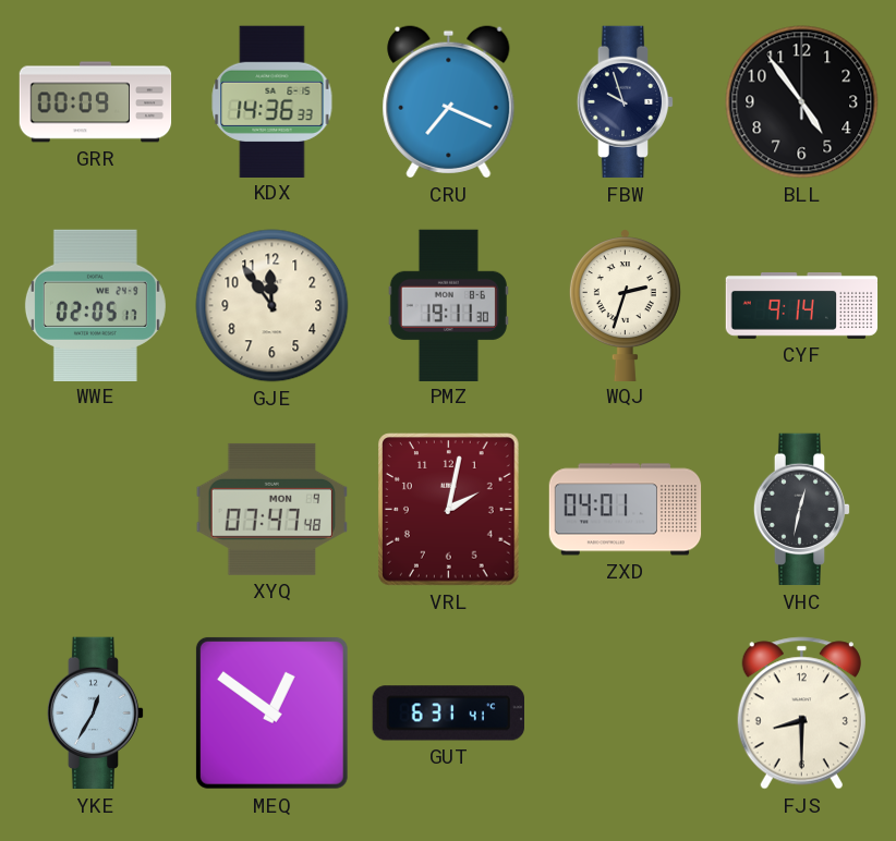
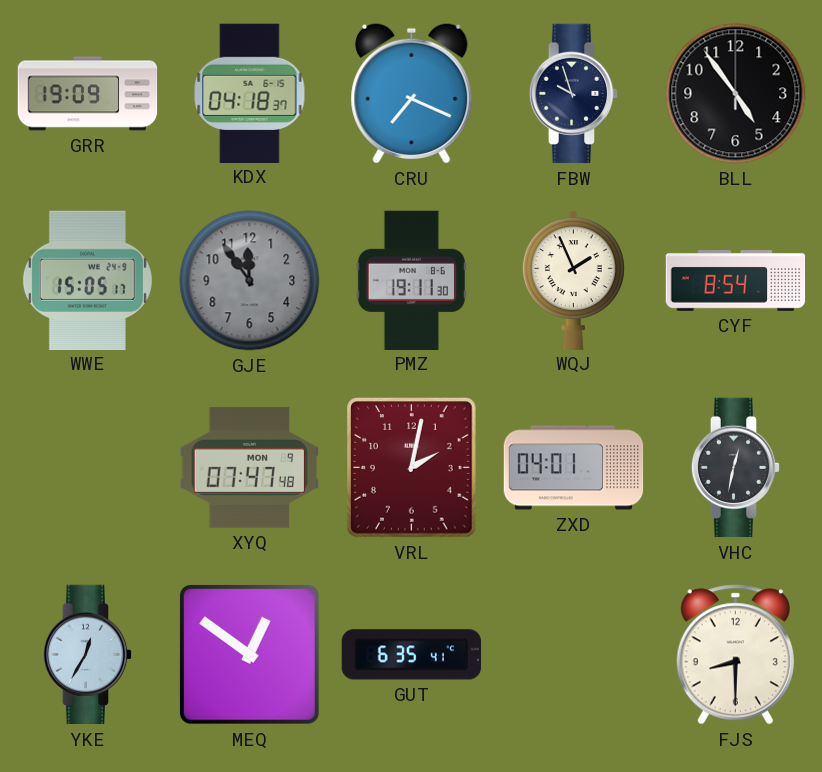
GRR: 00:09 -> 19:09
KDX: 14:36 -> 04:18
WWE: 02:05 -> 15:05
GJE dial: cream -> grey
WQJ: 2:33 -> 1:56
CYF: 9:14 -> 8:54
GUT: 6:31 -> 6:35
